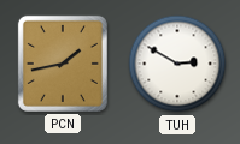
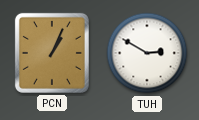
PCN: 1:43 -> 1:04
